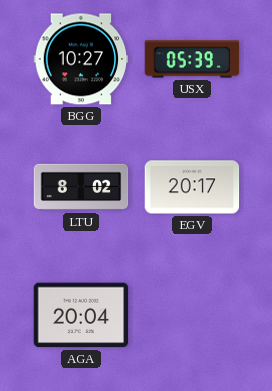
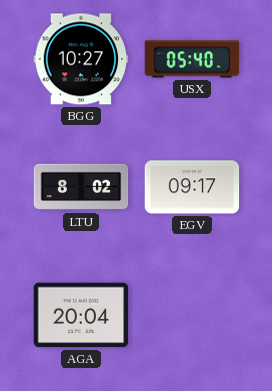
USX: 05:39 -> 05:40
EGV: 20:17 -> 09:17
